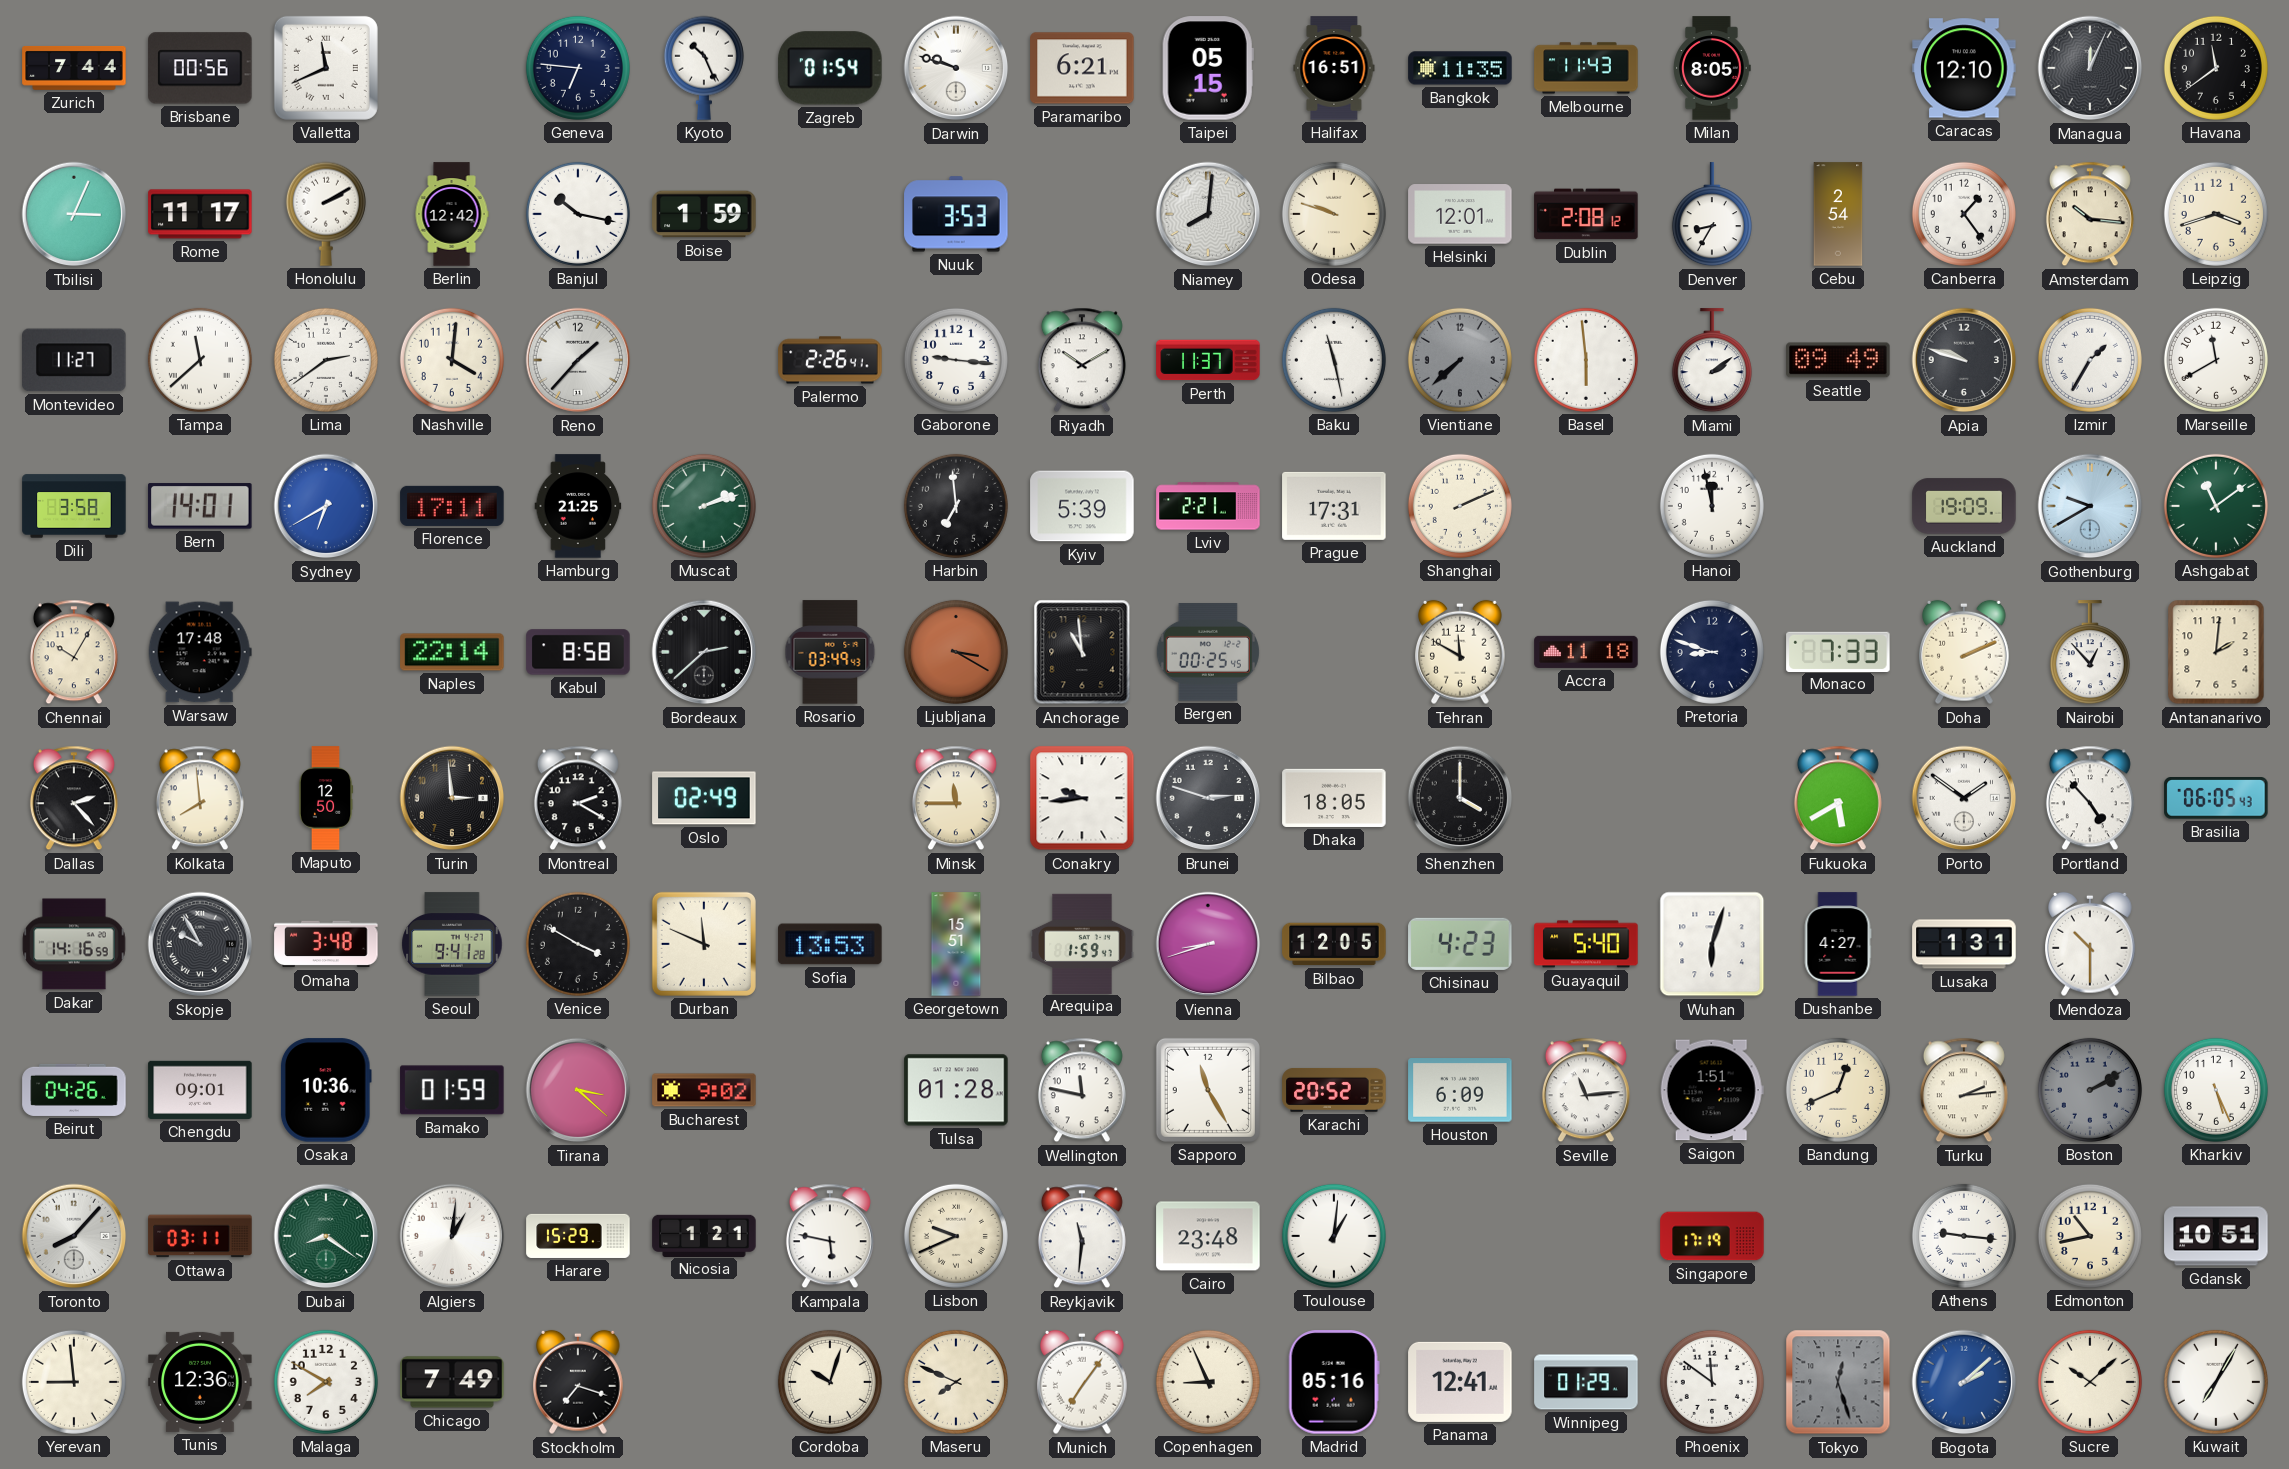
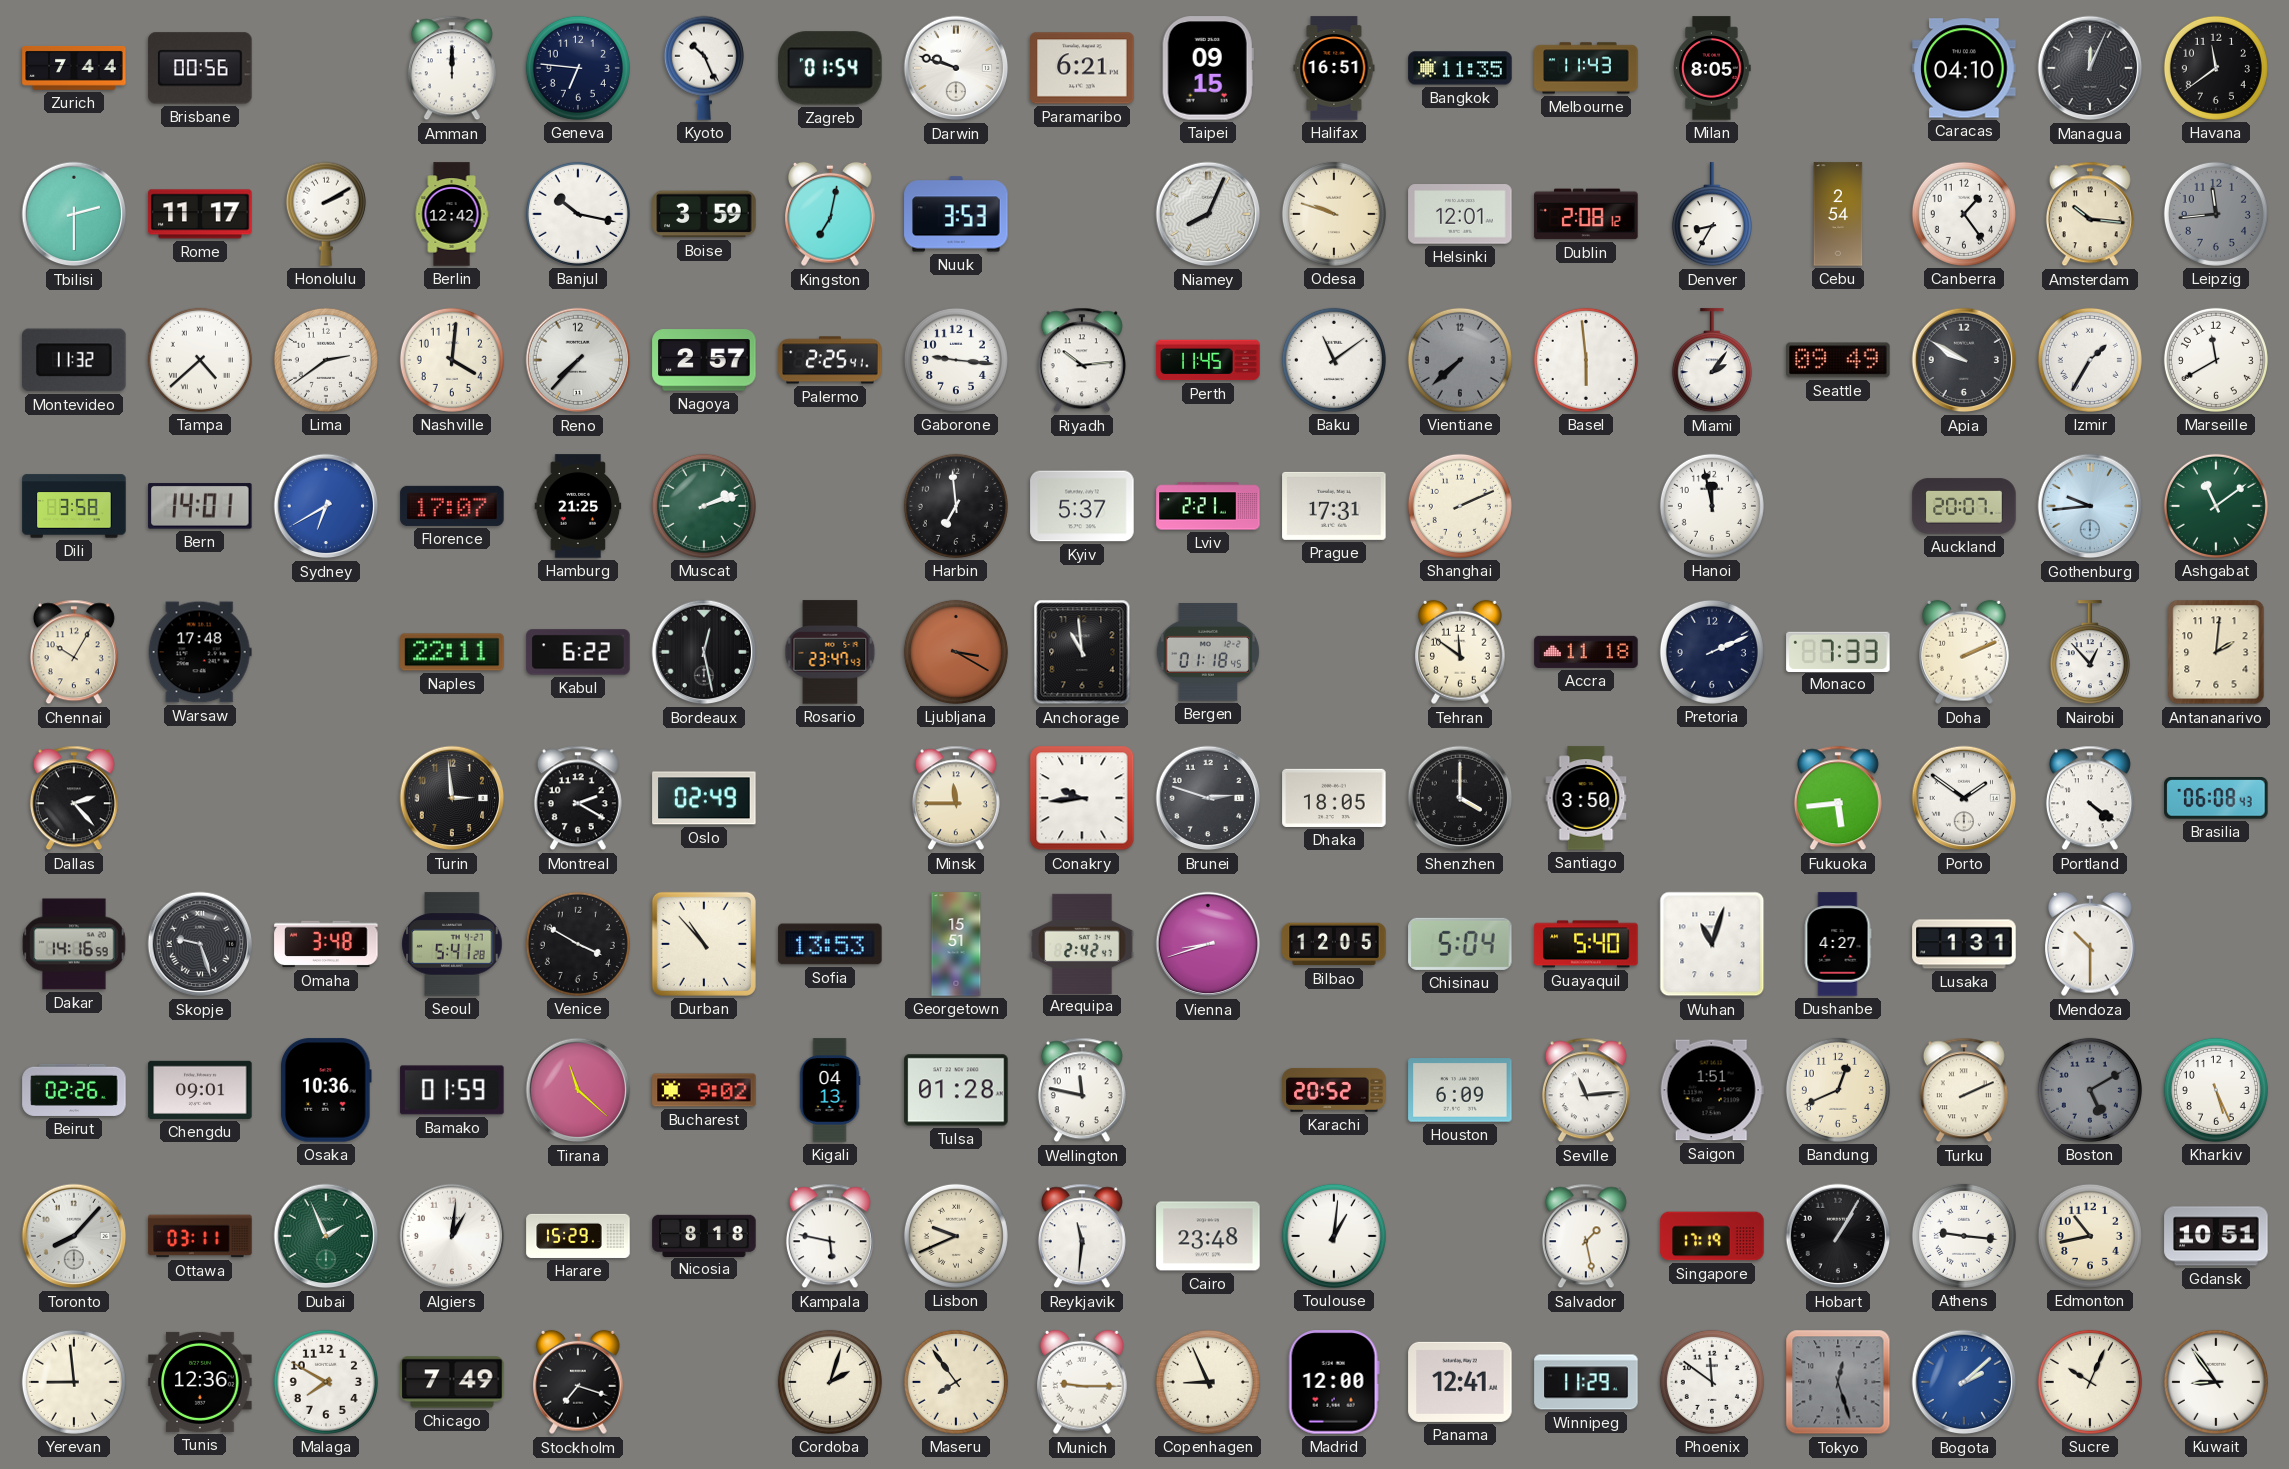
Valletta: 11:41 -> none
Amman: none -> 12:00
Taipei: 05:15 -> 09:15
Caracas: 12:10 -> 04:10
Tbilisi: 3:04 -> 2:30
Boise: 1:59 -> 3:59
Kingston: none -> 7:02
Niamey: 8:01 -> 8:04
Leipzig: 3:42 -> 11:44
Leipzig dial: cream -> grey
Montevideo: 11:27 -> 11:32
Tampa: 11:38 -> 4:38
Reno: 1:37 -> 7:37
Nagoya: none -> 2:57
Palermo: 2:26 -> 2:25
Riyadh: 10:10 -> 10:14
Perth: 11:37 -> 11:45
Baku: 11:28 -> 11:09
Miami: 2:09 -> 2:06
Apia: 9:48 -> 9:50
Florence: 17:11 -> 17:07
Kyiv: 5:39 -> 5:37
Auckland: 19:09 -> 20:07
Gothenburg: 9:40 -> 9:44
Naples: 22:14 -> 22:11
Kabul: 8:58 -> 6:22
Bordeaux: 2:38 -> 12:28
Rosario: 03:49 -> 23:47
Bergen: 00:25 -> 01:18
Tehran: 11:50 -> 11:51
Pretoria: 8:48 -> 2:11
Kolkata: 7:59 -> none
Maputo: 12:50 -> none
Santiago: none -> 3:50
Fukuoka: 5:40 -> 5:44
Portland: 4:53 -> 4:21
Brasilia: 06:05 -> 06:08
Skopje: 9:55 -> 9:27
Seoul: 9:41 -> 5:41
Durban: 11:49 -> 10:53
Arequipa: 1:59 -> 2:42
Chisinau: 4:23 -> 5:04
Wuhan: 6:03 -> 11:03
Beirut: 04:26 -> 02:26
Tirana: 3:22 -> 11:22
Kigali: none -> 04:13
Sapporo: 11:25 -> none
Turku: 2:14 -> 2:11
Boston: 2:10 -> 5:10
Dubai: 8:21 -> 1:56
Nicosia: 1:21 -> 8:18
Salvador: none -> 1:28
Hobart: none -> 1:05
Cordoba: 10:03 -> 2:03
Maseru: 7:49 -> 7:54
Munich: 7:06 -> 9:15
Madrid: 05:16 -> 12:00
Winnipeg: 01:29 -> 11:29
Sucre: 10:08 -> 10:04
Kuwait: 7:05 -> 8:54
